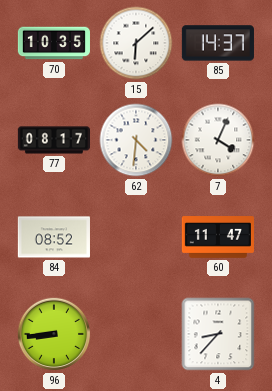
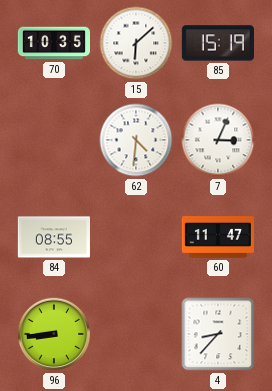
85: 14:37 -> 15:19
77: 08:17 -> none
7: 4:04 -> 3:04
84: 08:52 -> 08:55
